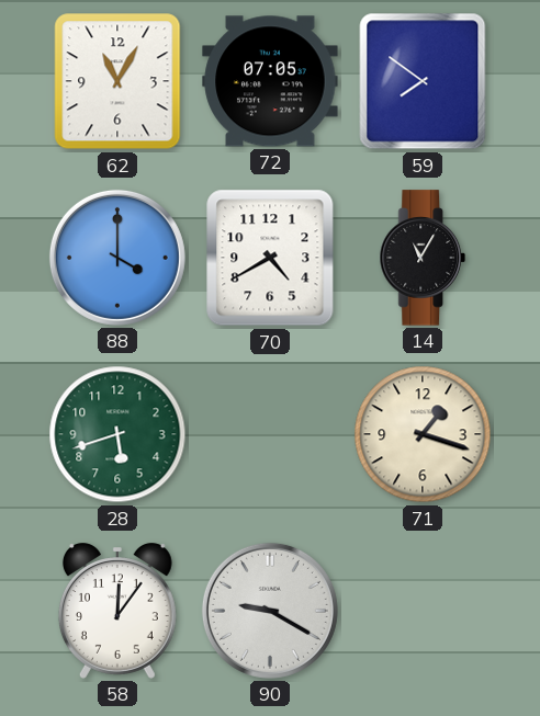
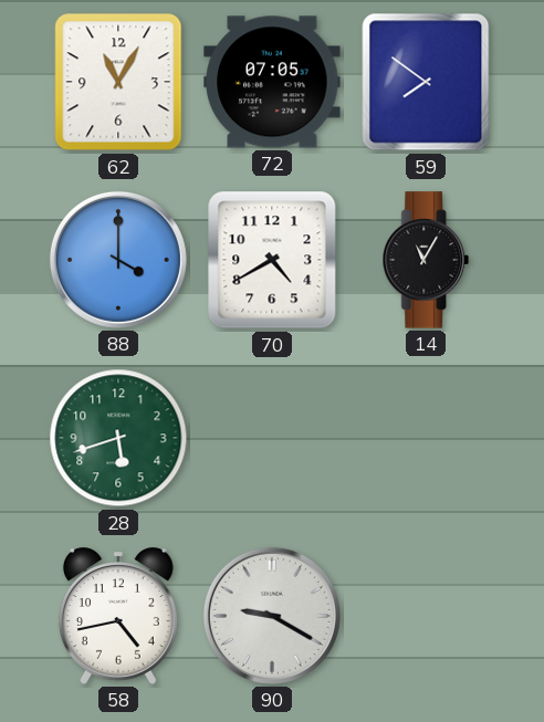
71: 1:18 -> none
58: 12:06 -> 4:43
